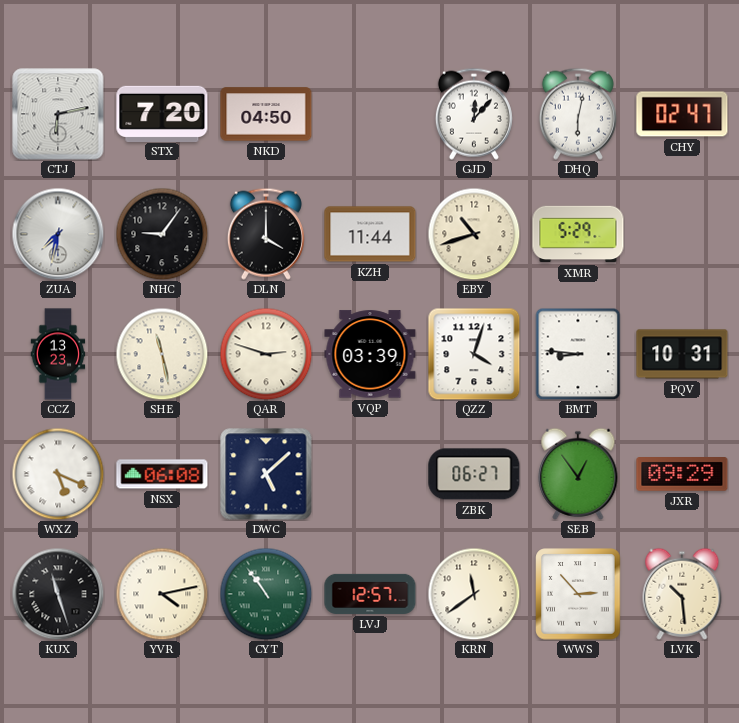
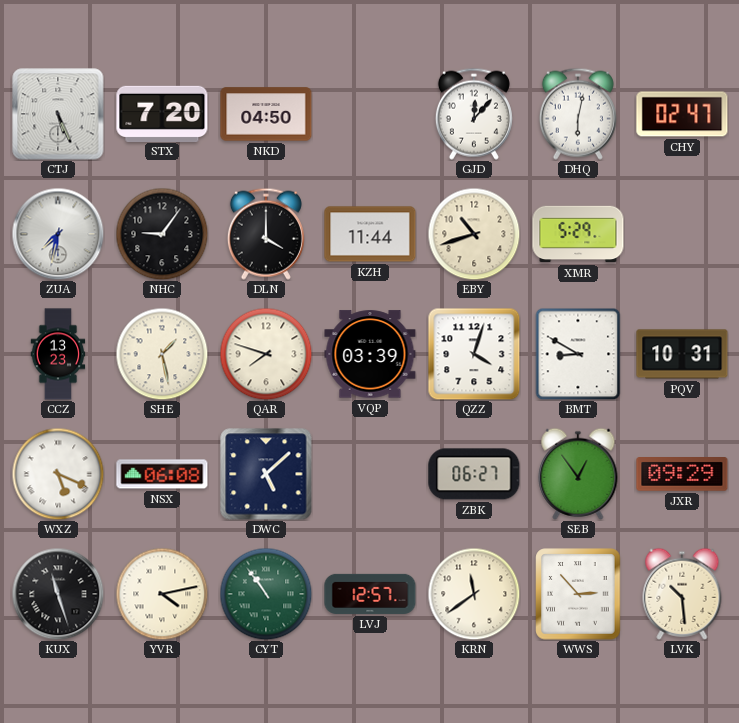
CTJ: 6:13 -> 5:26
SHE: 11:28 -> 1:28
QAR: 2:48 -> 7:48
BMT: 8:46 -> 8:50
